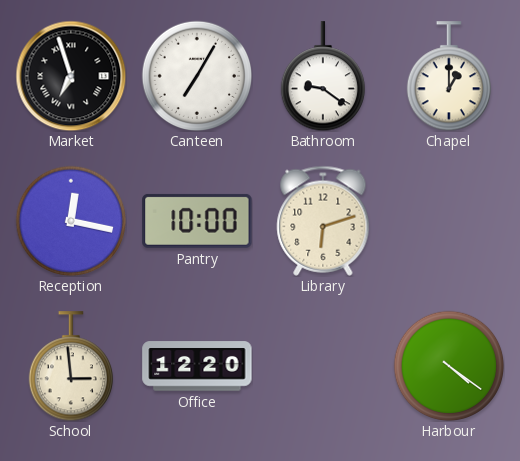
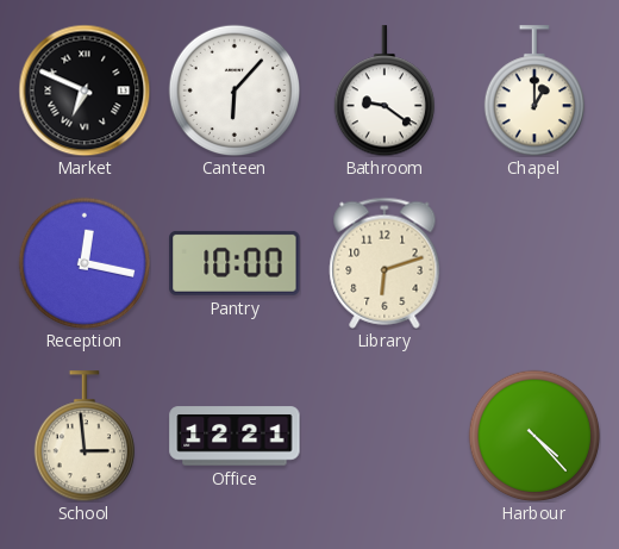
Market: 6:57 -> 6:49
Canteen: 7:05 -> 6:07
Office: 12:20 -> 12:21
Harbour: 4:21 -> 4:23
